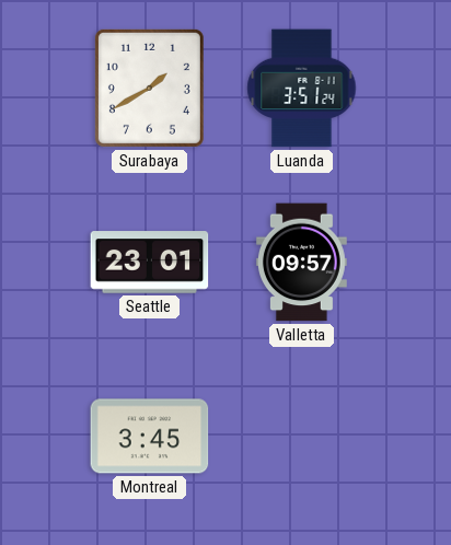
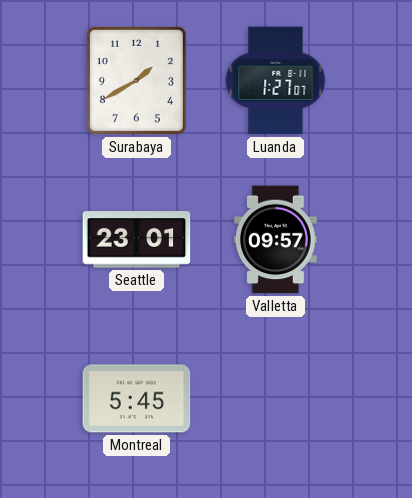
Luanda: 3:51 -> 1:27
Montreal: 3:45 -> 5:45
